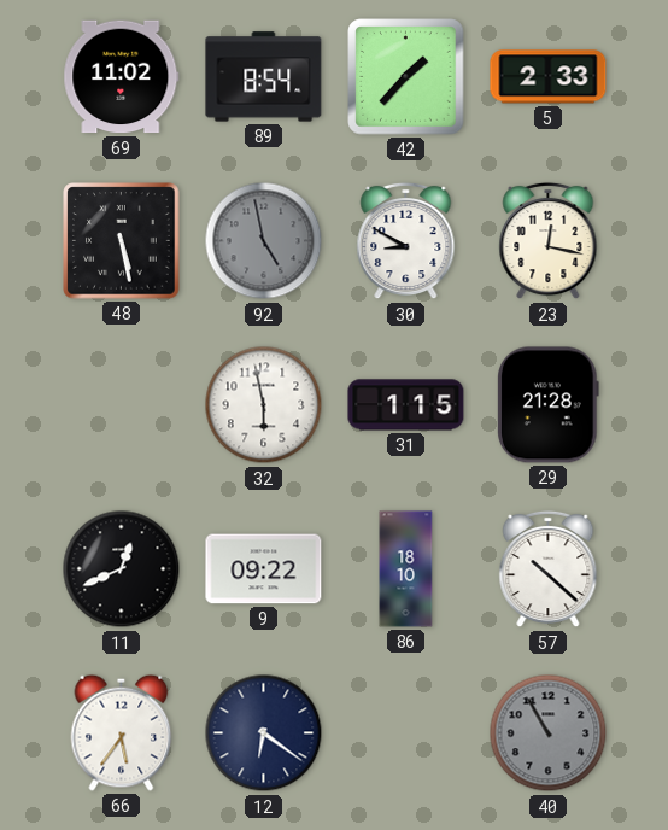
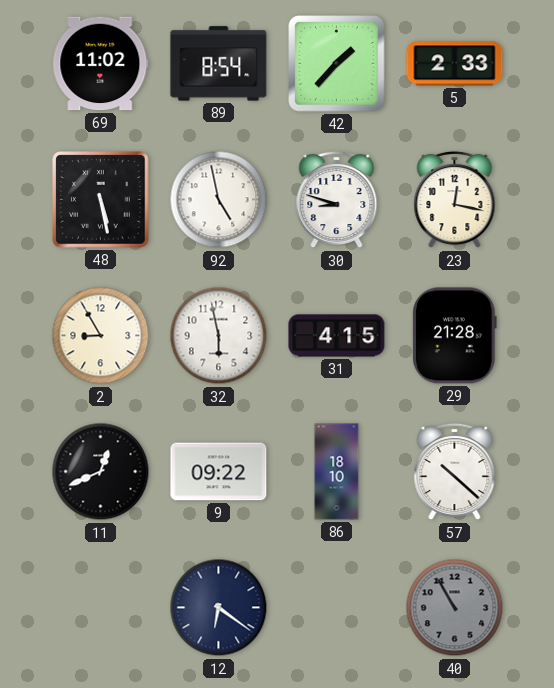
92 dial: grey -> white
30: 8:50 -> 8:48
2: none -> 8:55
31: 1:15 -> 4:15
66: 5:36 -> none
